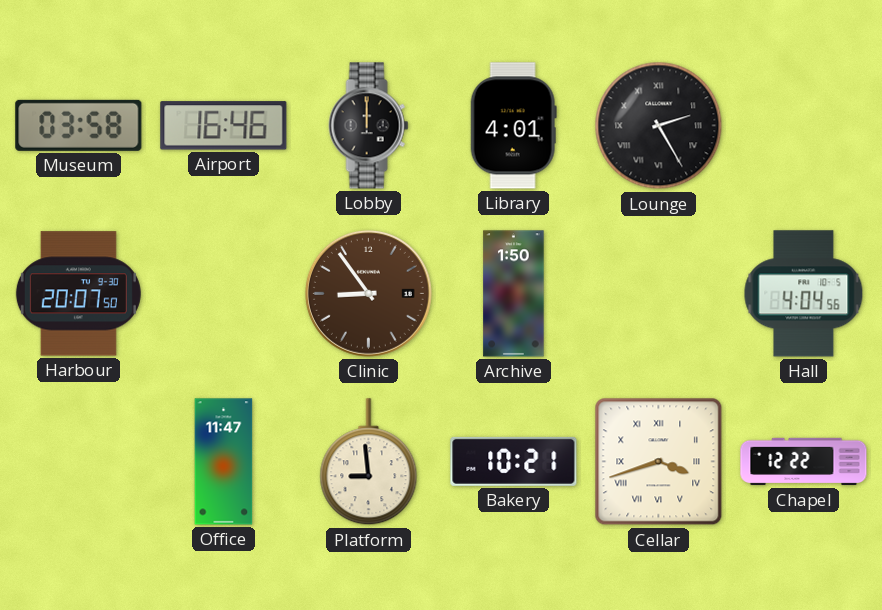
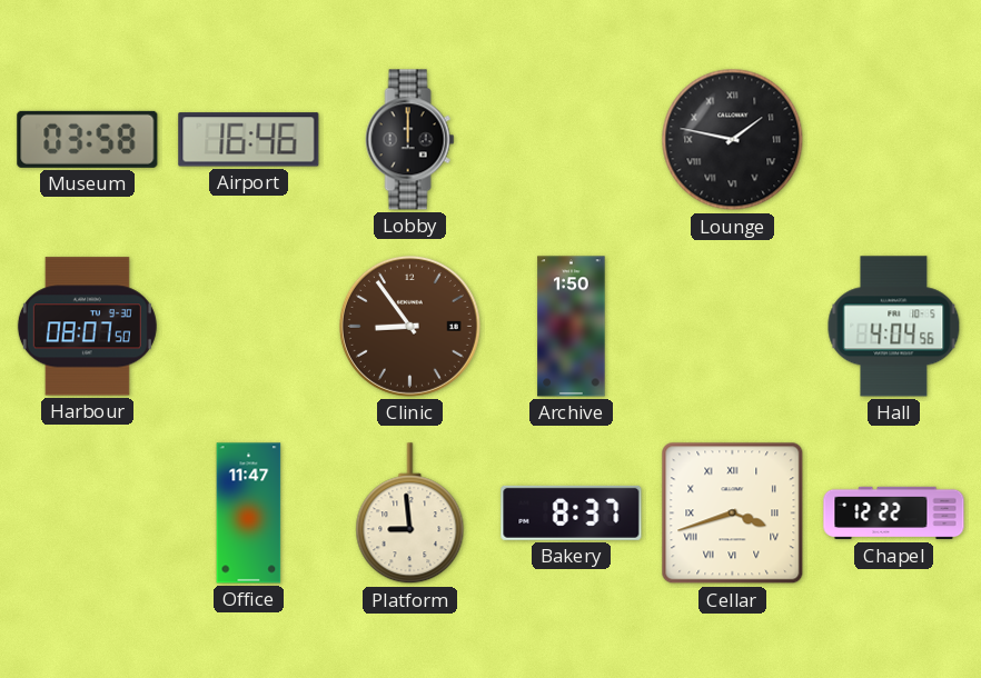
Library: 4:01 -> none
Lounge: 2:25 -> 1:47
Harbour: 20:07 -> 08:07
Bakery: 10:21 -> 8:37
